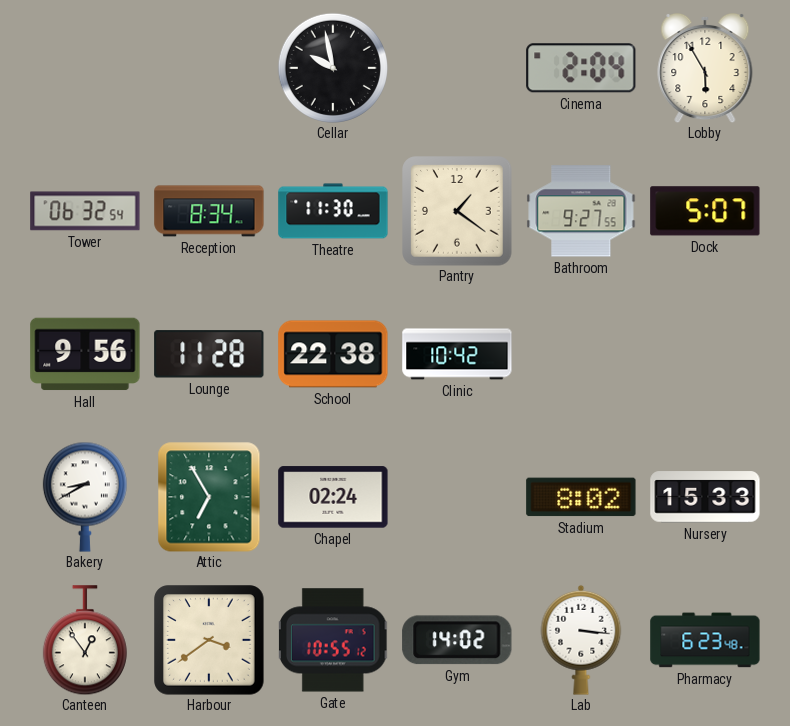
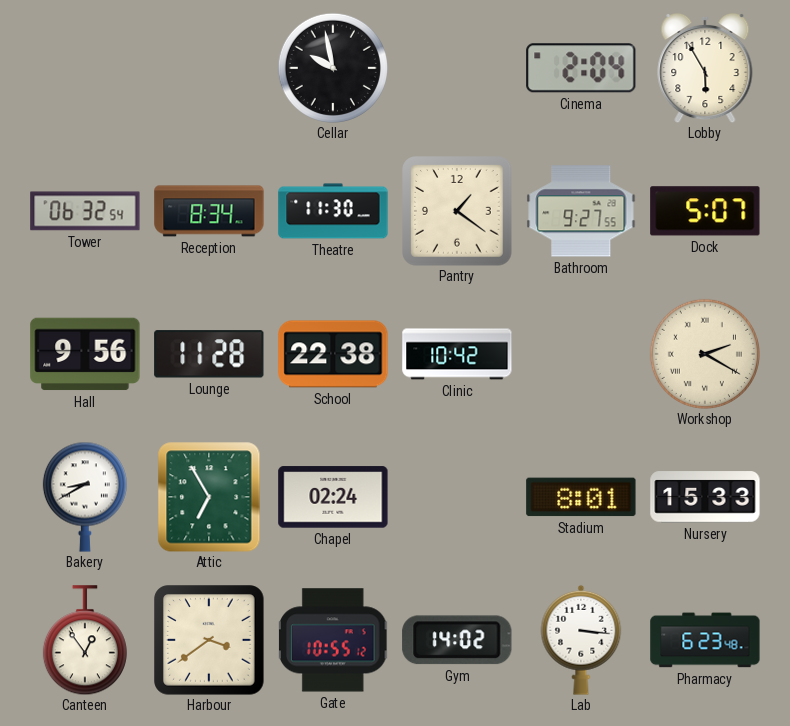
Workshop: none -> 2:20
Stadium: 8:02 -> 8:01
